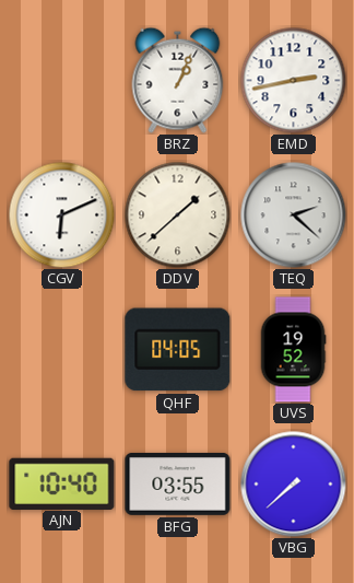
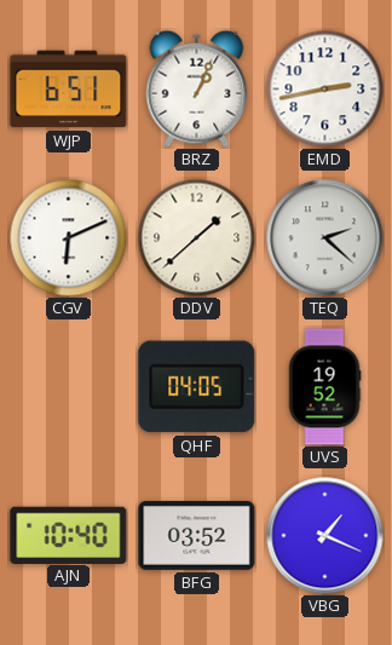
WJP: none -> 6:51
BFG: 03:55 -> 03:52
VBG: 7:38 -> 1:19
